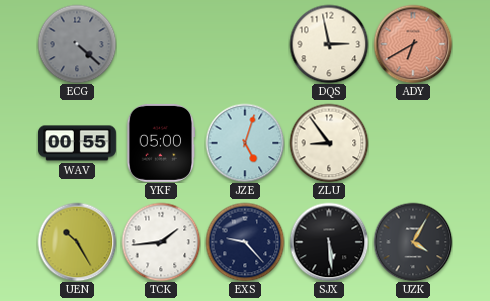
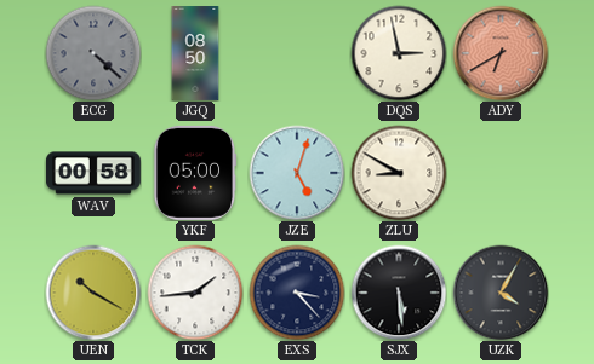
JGQ: none -> 08:50
WAV: 00:55 -> 00:58
ZLU: 8:54 -> 8:50
UEN: 10:25 -> 10:20
EXS: 9:23 -> 3:23
